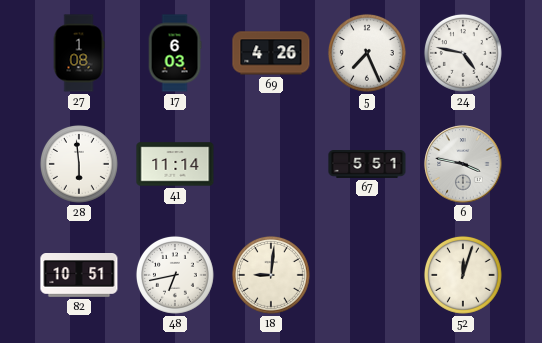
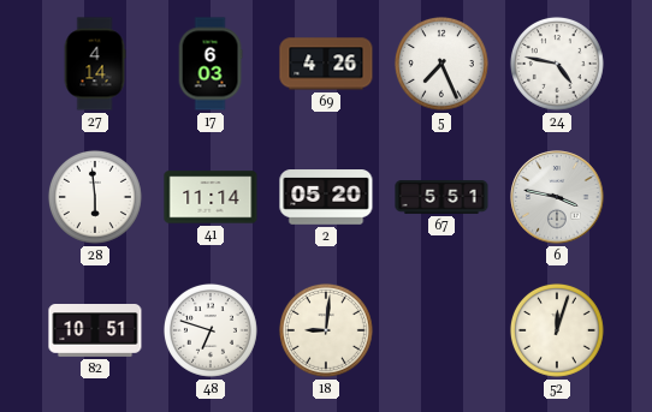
27: 1:08 -> 4:14
2: none -> 05:20
48: 6:43 -> 6:48
